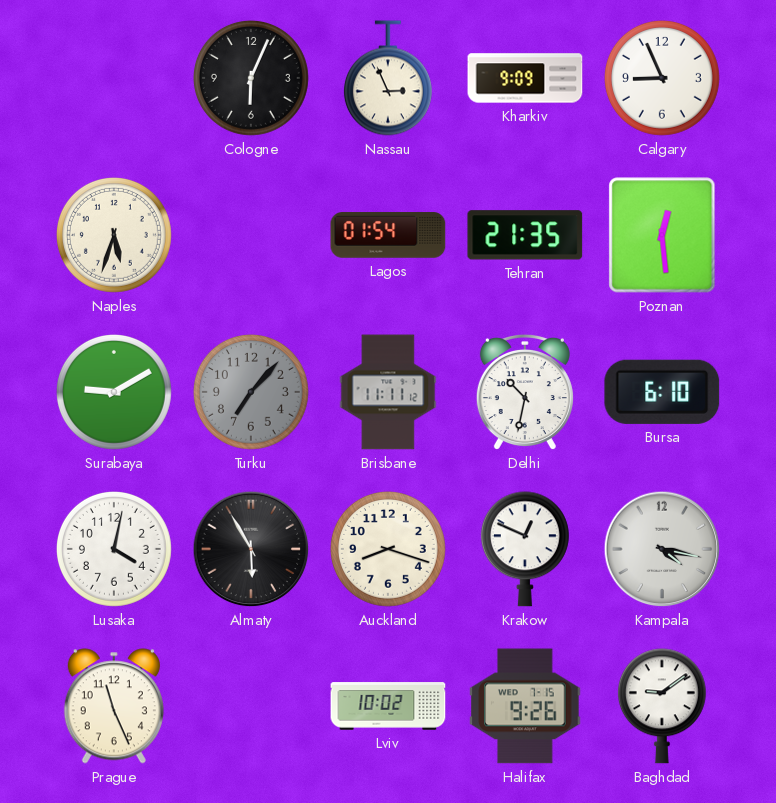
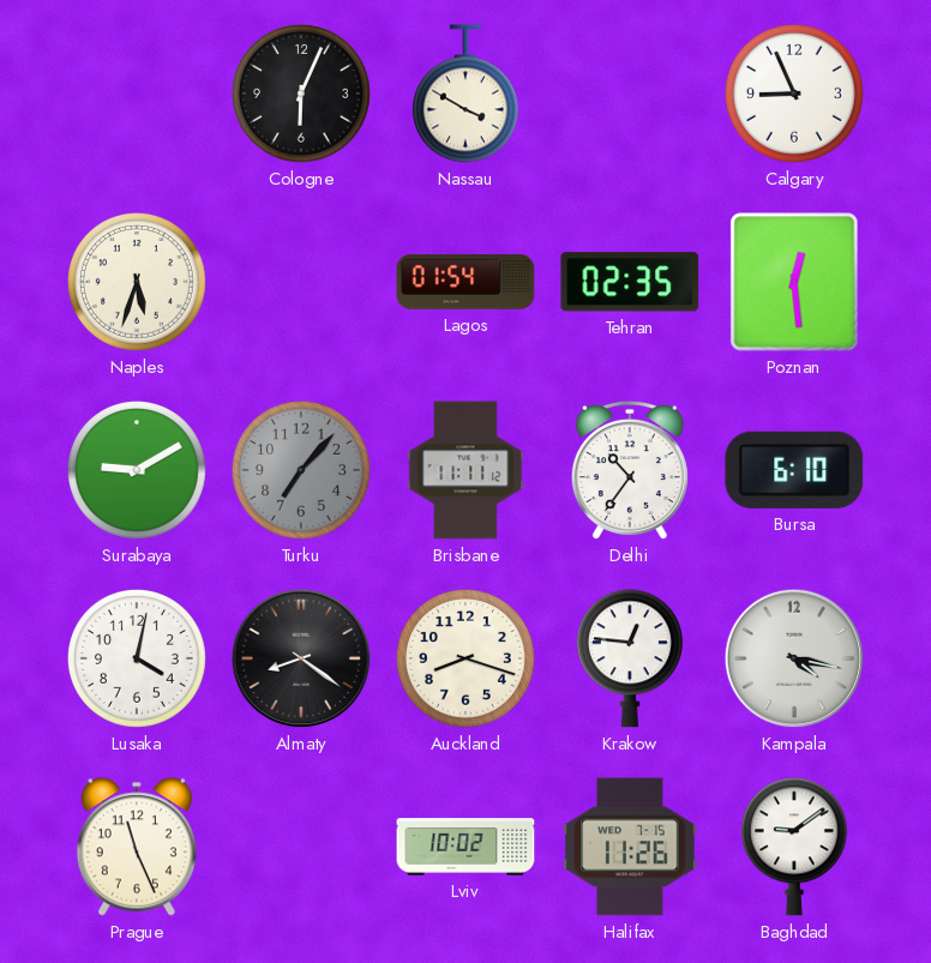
Nassau: 2:56 -> 3:50
Kharkiv: 9:09 -> none
Tehran: 21:35 -> 02:35
Delhi: 10:32 -> 10:36
Almaty: 5:55 -> 8:21
Krakow: 12:49 -> 12:46
Halifax: 9:26 -> 11:26
